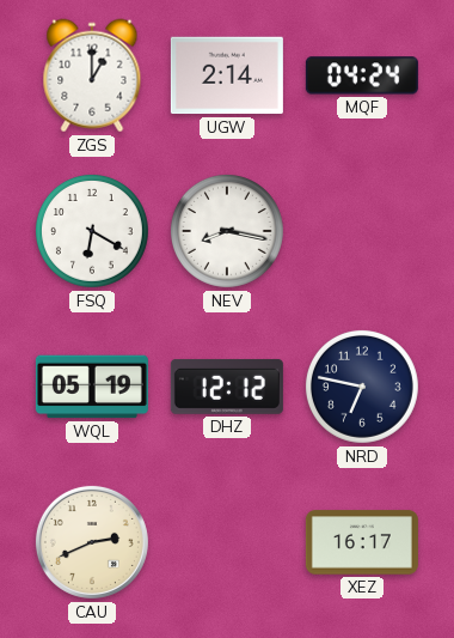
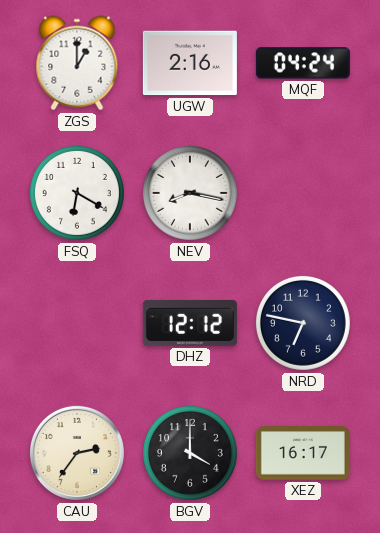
UGW: 2:14 -> 2:16
WQL: 05:19 -> none
CAU: 2:41 -> 2:36
BGV: none -> 4:00
